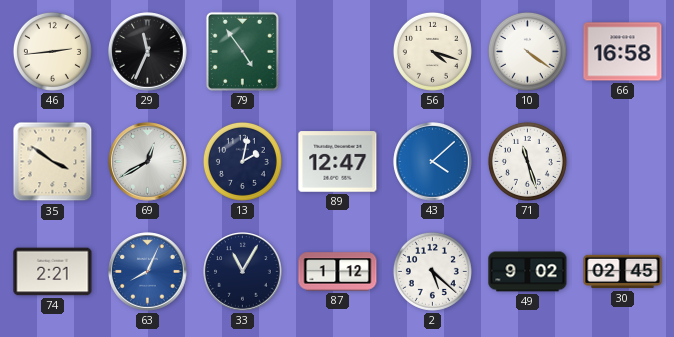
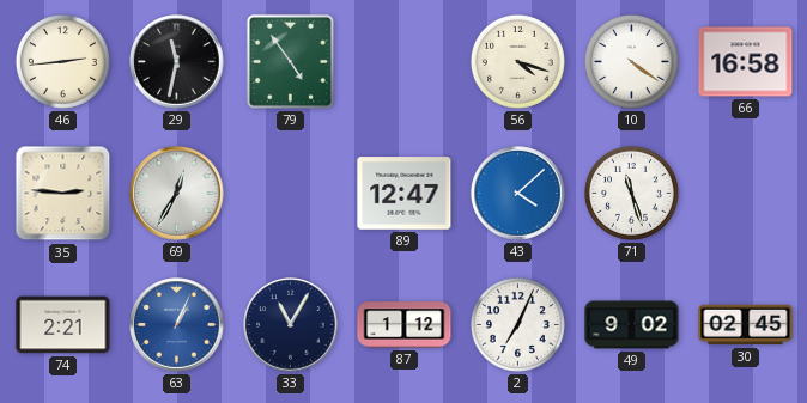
29: 11:34 -> 11:32
35: 3:51 -> 2:46
69: 12:40 -> 12:35
13: 2:02 -> none
63: 8:04 -> 1:04
2: 5:22 -> 7:04
